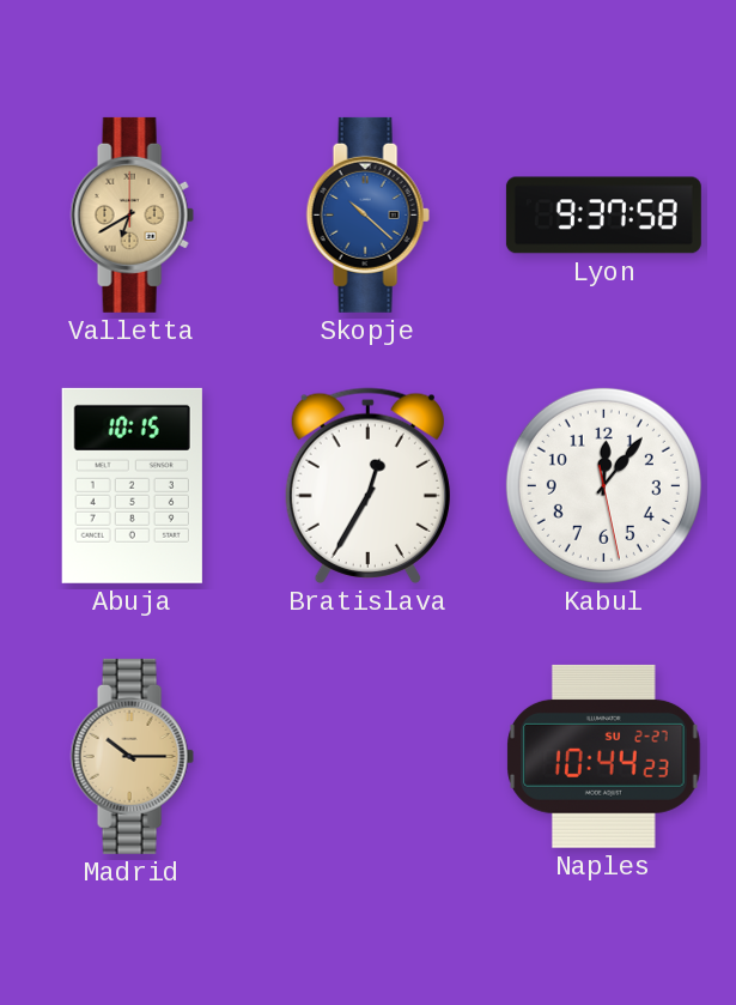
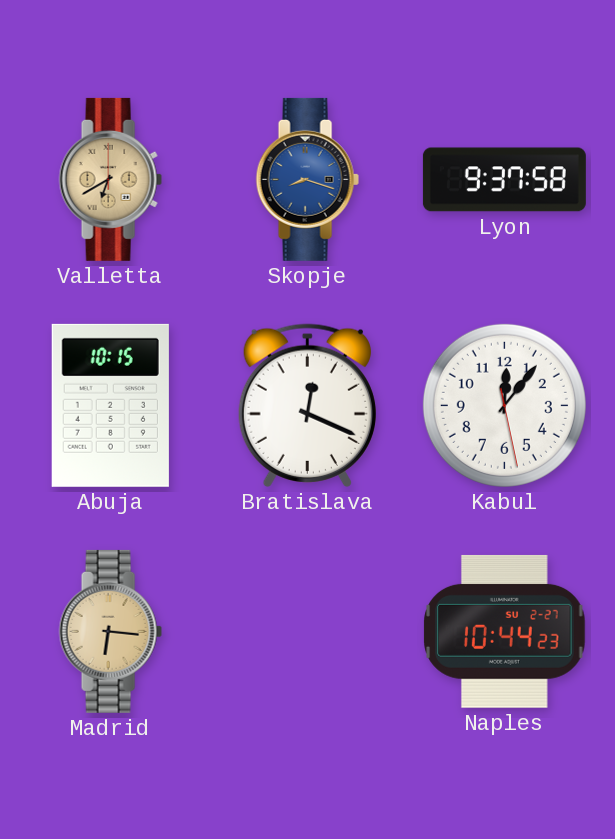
Skopje: 10:22 -> 8:18
Bratislava: 12:35 -> 12:19
Madrid: 10:15 -> 6:16
